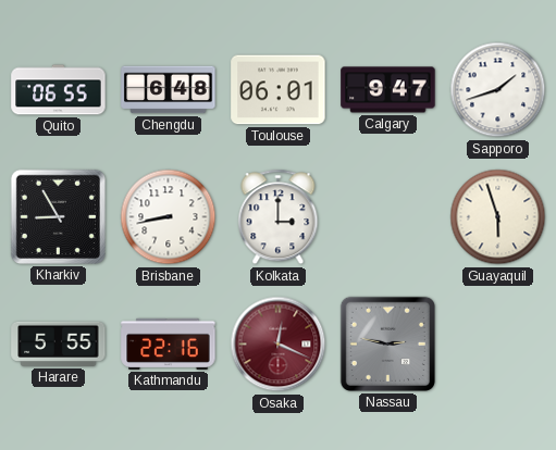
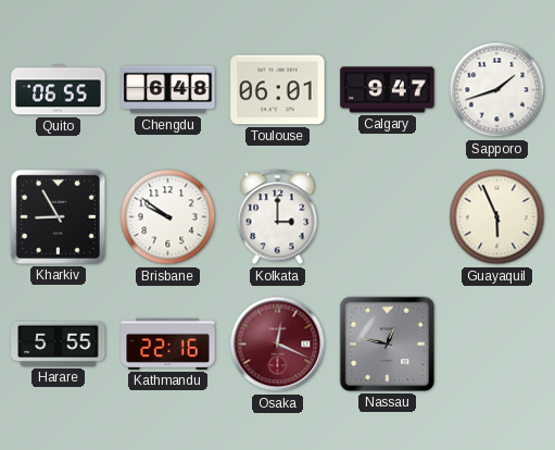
Brisbane: 8:43 -> 9:51
Guayaquil: 5:57 -> 5:56
Nassau: 2:47 -> 12:47
